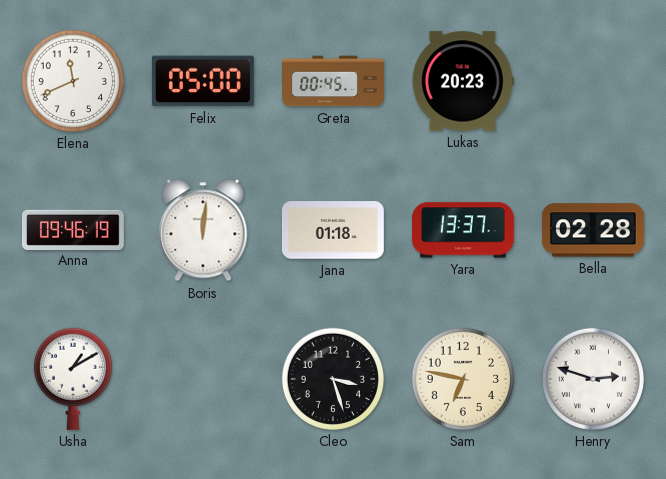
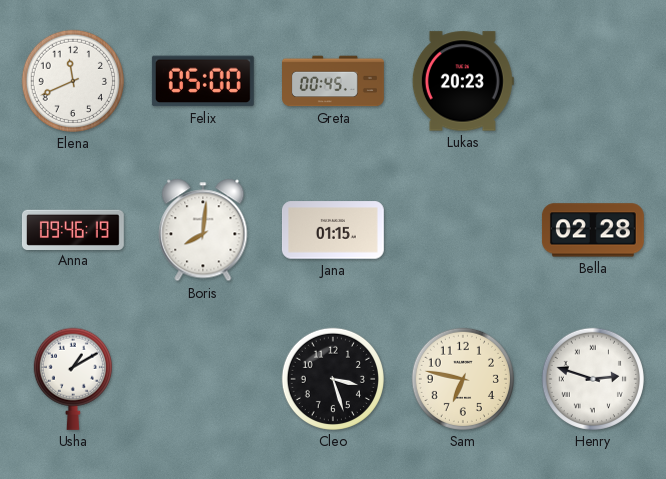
Boris: 12:01 -> 8:01
Jana: 01:18 -> 01:15
Yara: 13:37 -> none
